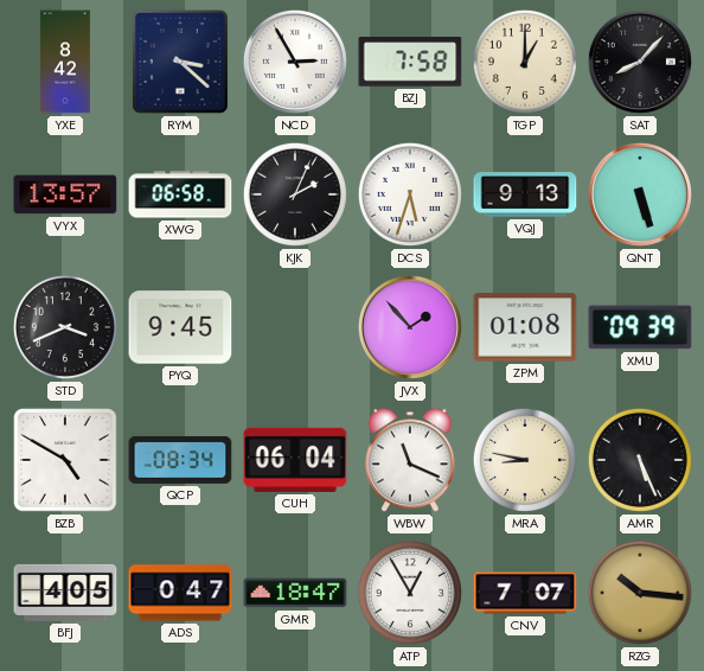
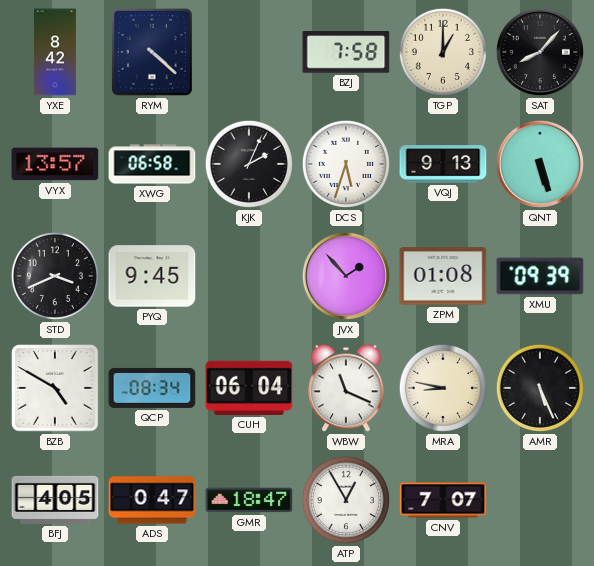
RYM: 3:22 -> 4:22
NCD: 2:55 -> none
RZG: 10:16 -> none
